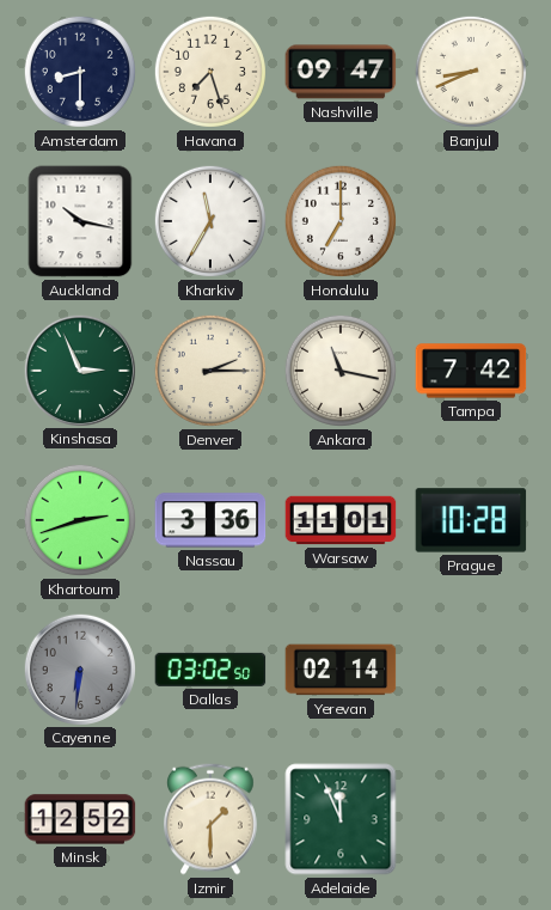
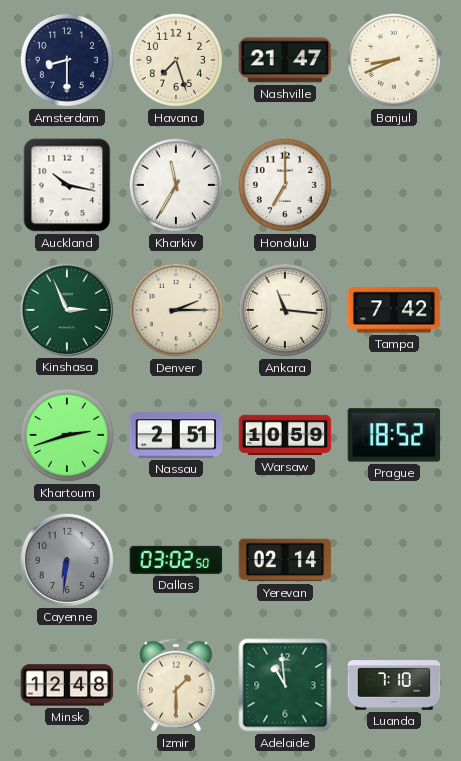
Nashville: 09:47 -> 21:47
Ankara: 11:17 -> 11:16
Nassau: 3:36 -> 2:51
Warsaw: 11:01 -> 10:59
Prague: 10:28 -> 18:52
Minsk: 12:52 -> 12:48
Adelaide: 11:56 -> 10:59
Luanda: none -> 7:10
